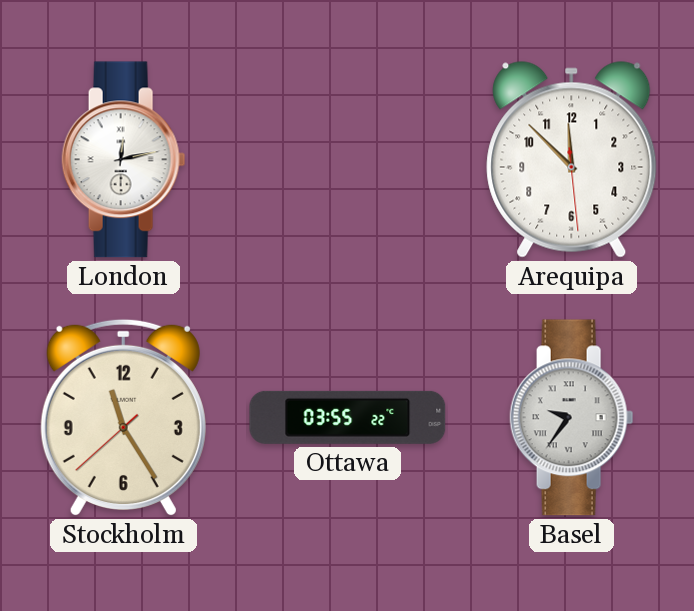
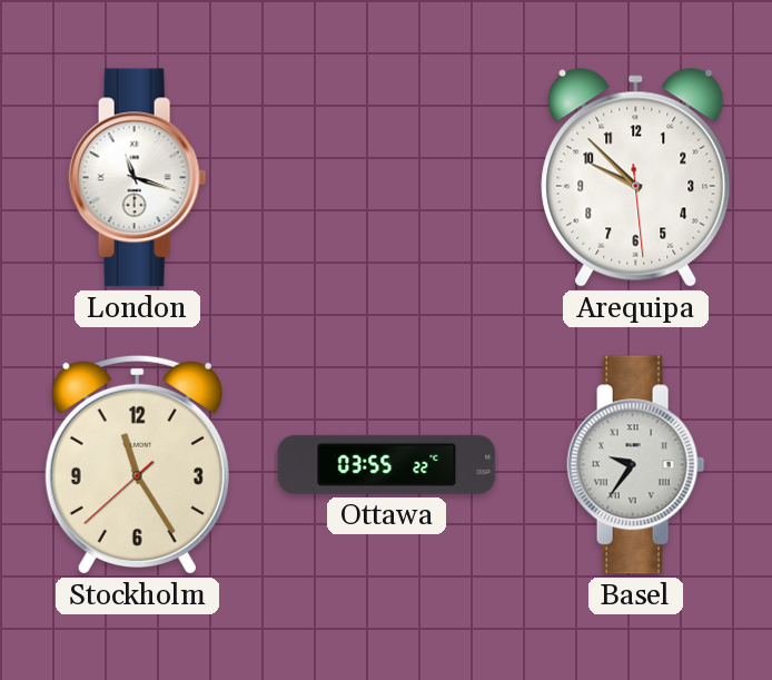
London: 12:13 -> 11:18
Arequipa: 11:52 -> 9:52
